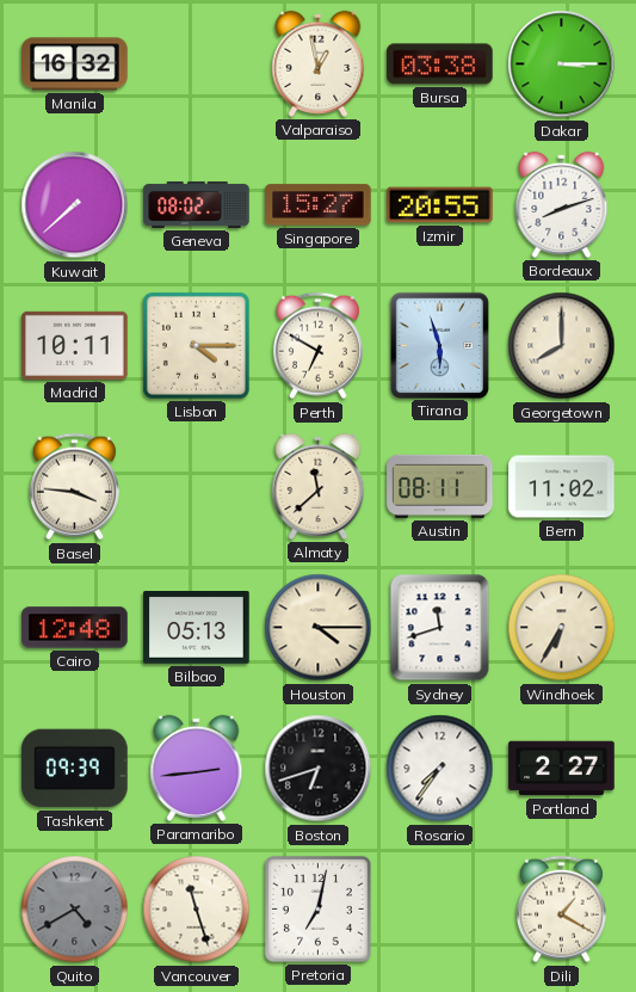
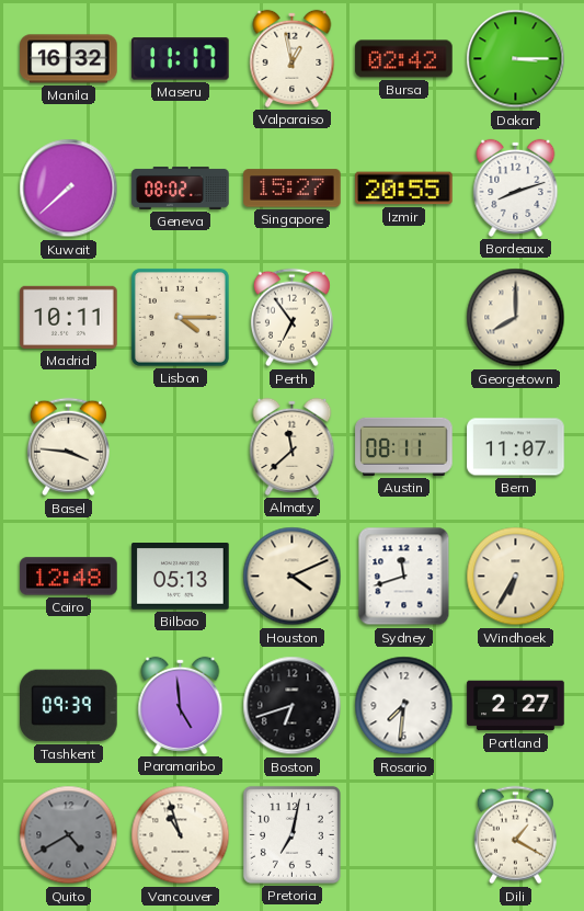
Maseru: none -> 11:17
Bursa: 03:38 -> 02:42
Perth: 6:50 -> 6:54
Tirana: 5:57 -> none
Bern: 11:02 -> 11:07
Houston: 4:15 -> 4:11
Paramaribo: 2:44 -> 4:59
Rosario: 7:36 -> 7:31
Vancouver: 11:27 -> 10:57
